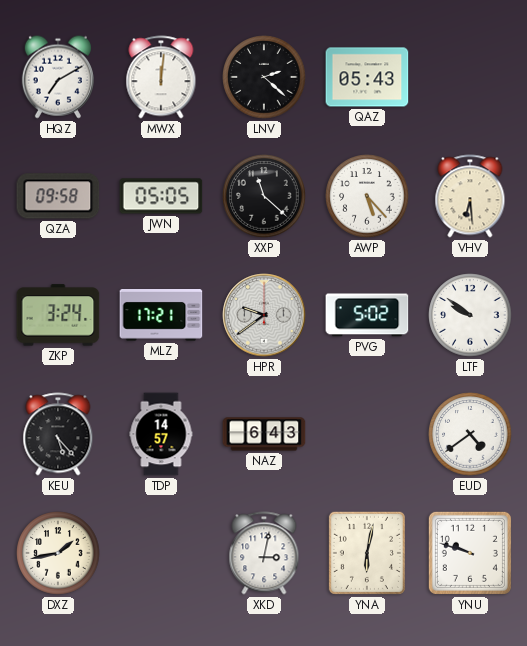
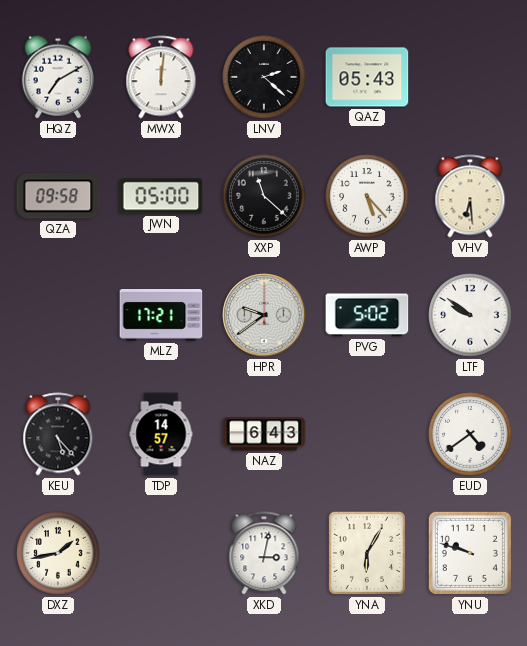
JWN: 05:05 -> 05:00
ZKP: 3:24 -> none
YNA: 6:02 -> 6:05
